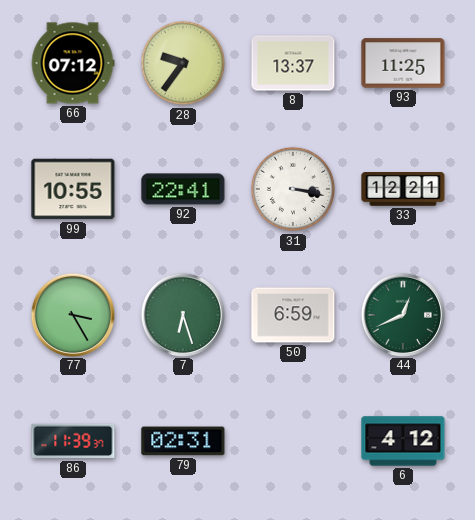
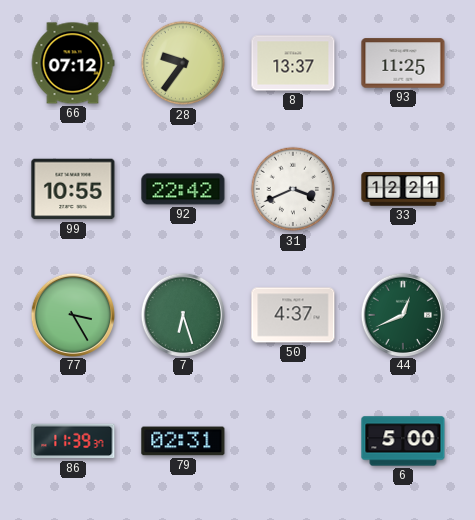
92: 22:41 -> 22:42
31: 3:17 -> 3:41
50: 6:59 -> 4:37
6: 4:12 -> 5:00
